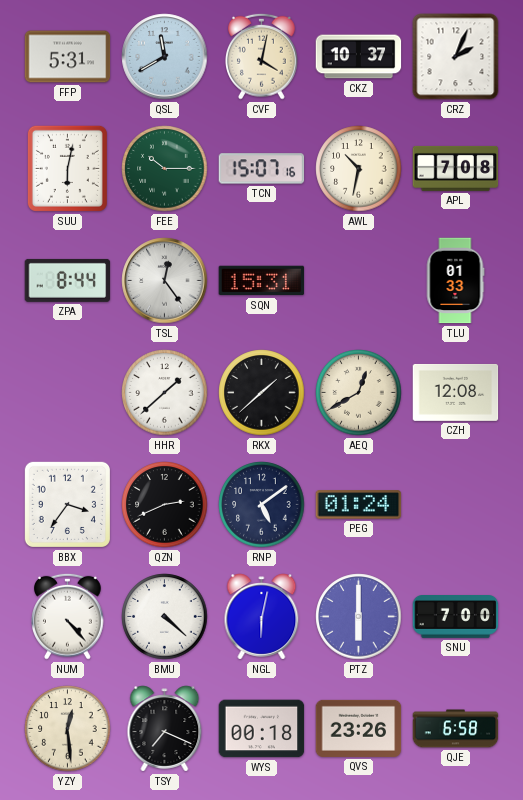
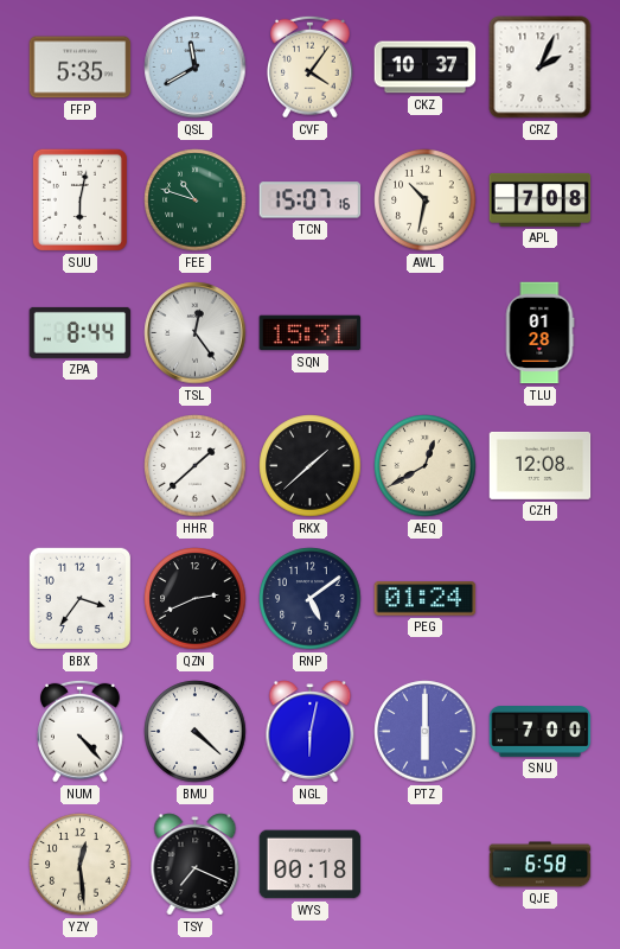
FFP: 5:31 -> 5:35
CVF: 4:02 -> 4:06
FEE: 10:15 -> 10:48
TLU: 01:33 -> 01:28
QVS: 23:26 -> none
